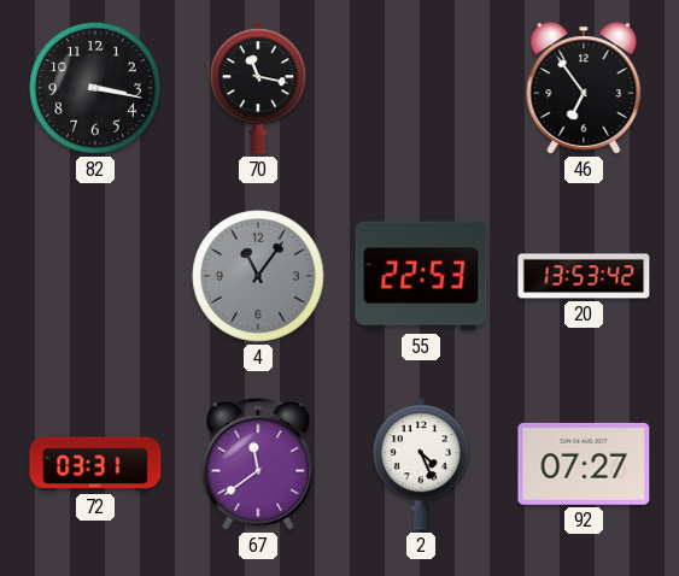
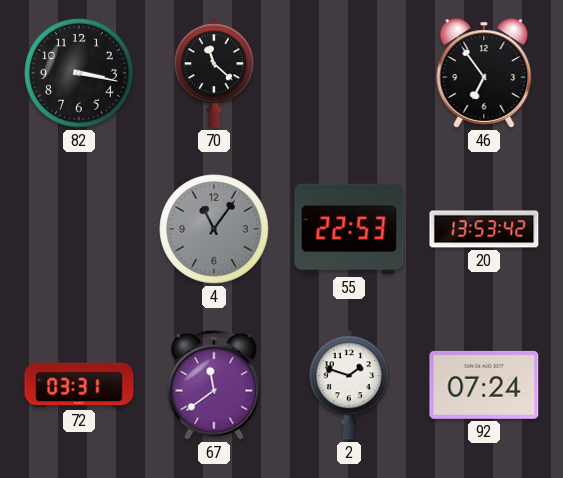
70: 11:17 -> 11:22
2: 4:26 -> 1:48
92: 07:27 -> 07:24
